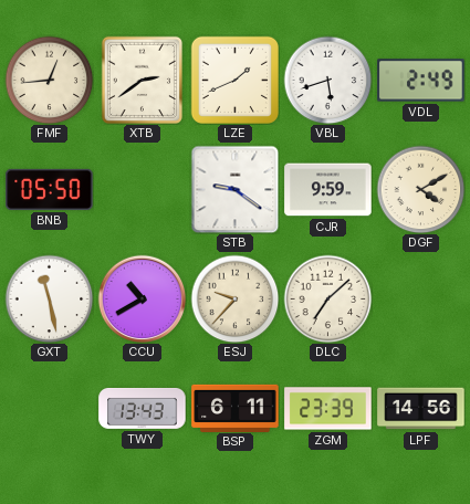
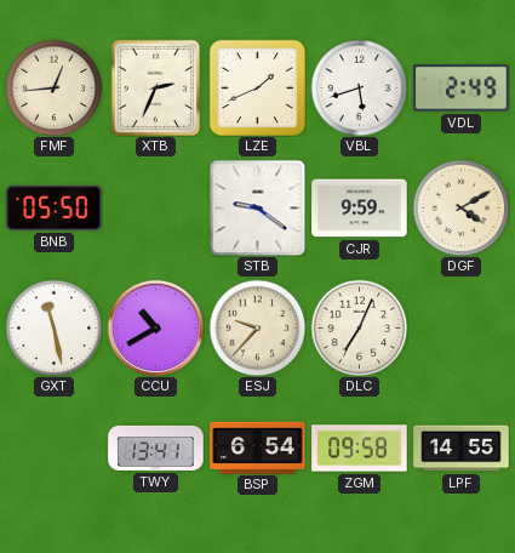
XTB: 2:39 -> 2:34
DLC: 7:08 -> 7:04
TWY: 13:43 -> 13:41
BSP: 6:11 -> 6:54
ZGM: 23:39 -> 09:58
LPF: 14:56 -> 14:55
